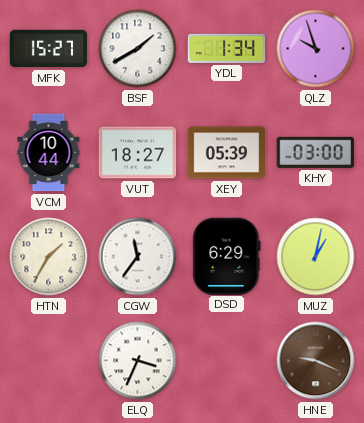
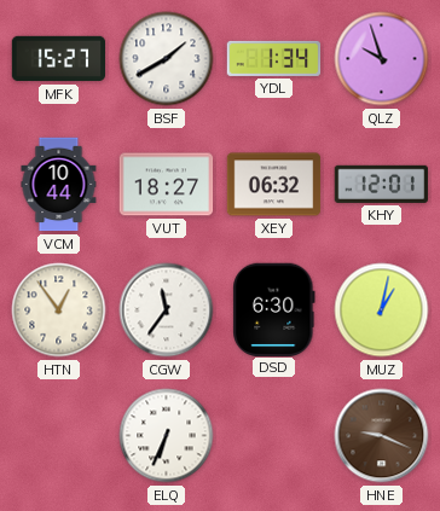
XEY: 05:39 -> 06:32
KHY: 03:00 -> 12:01
HTN: 1:35 -> 12:54
DSD: 6:29 -> 6:30
ELQ: 3:34 -> 6:34
